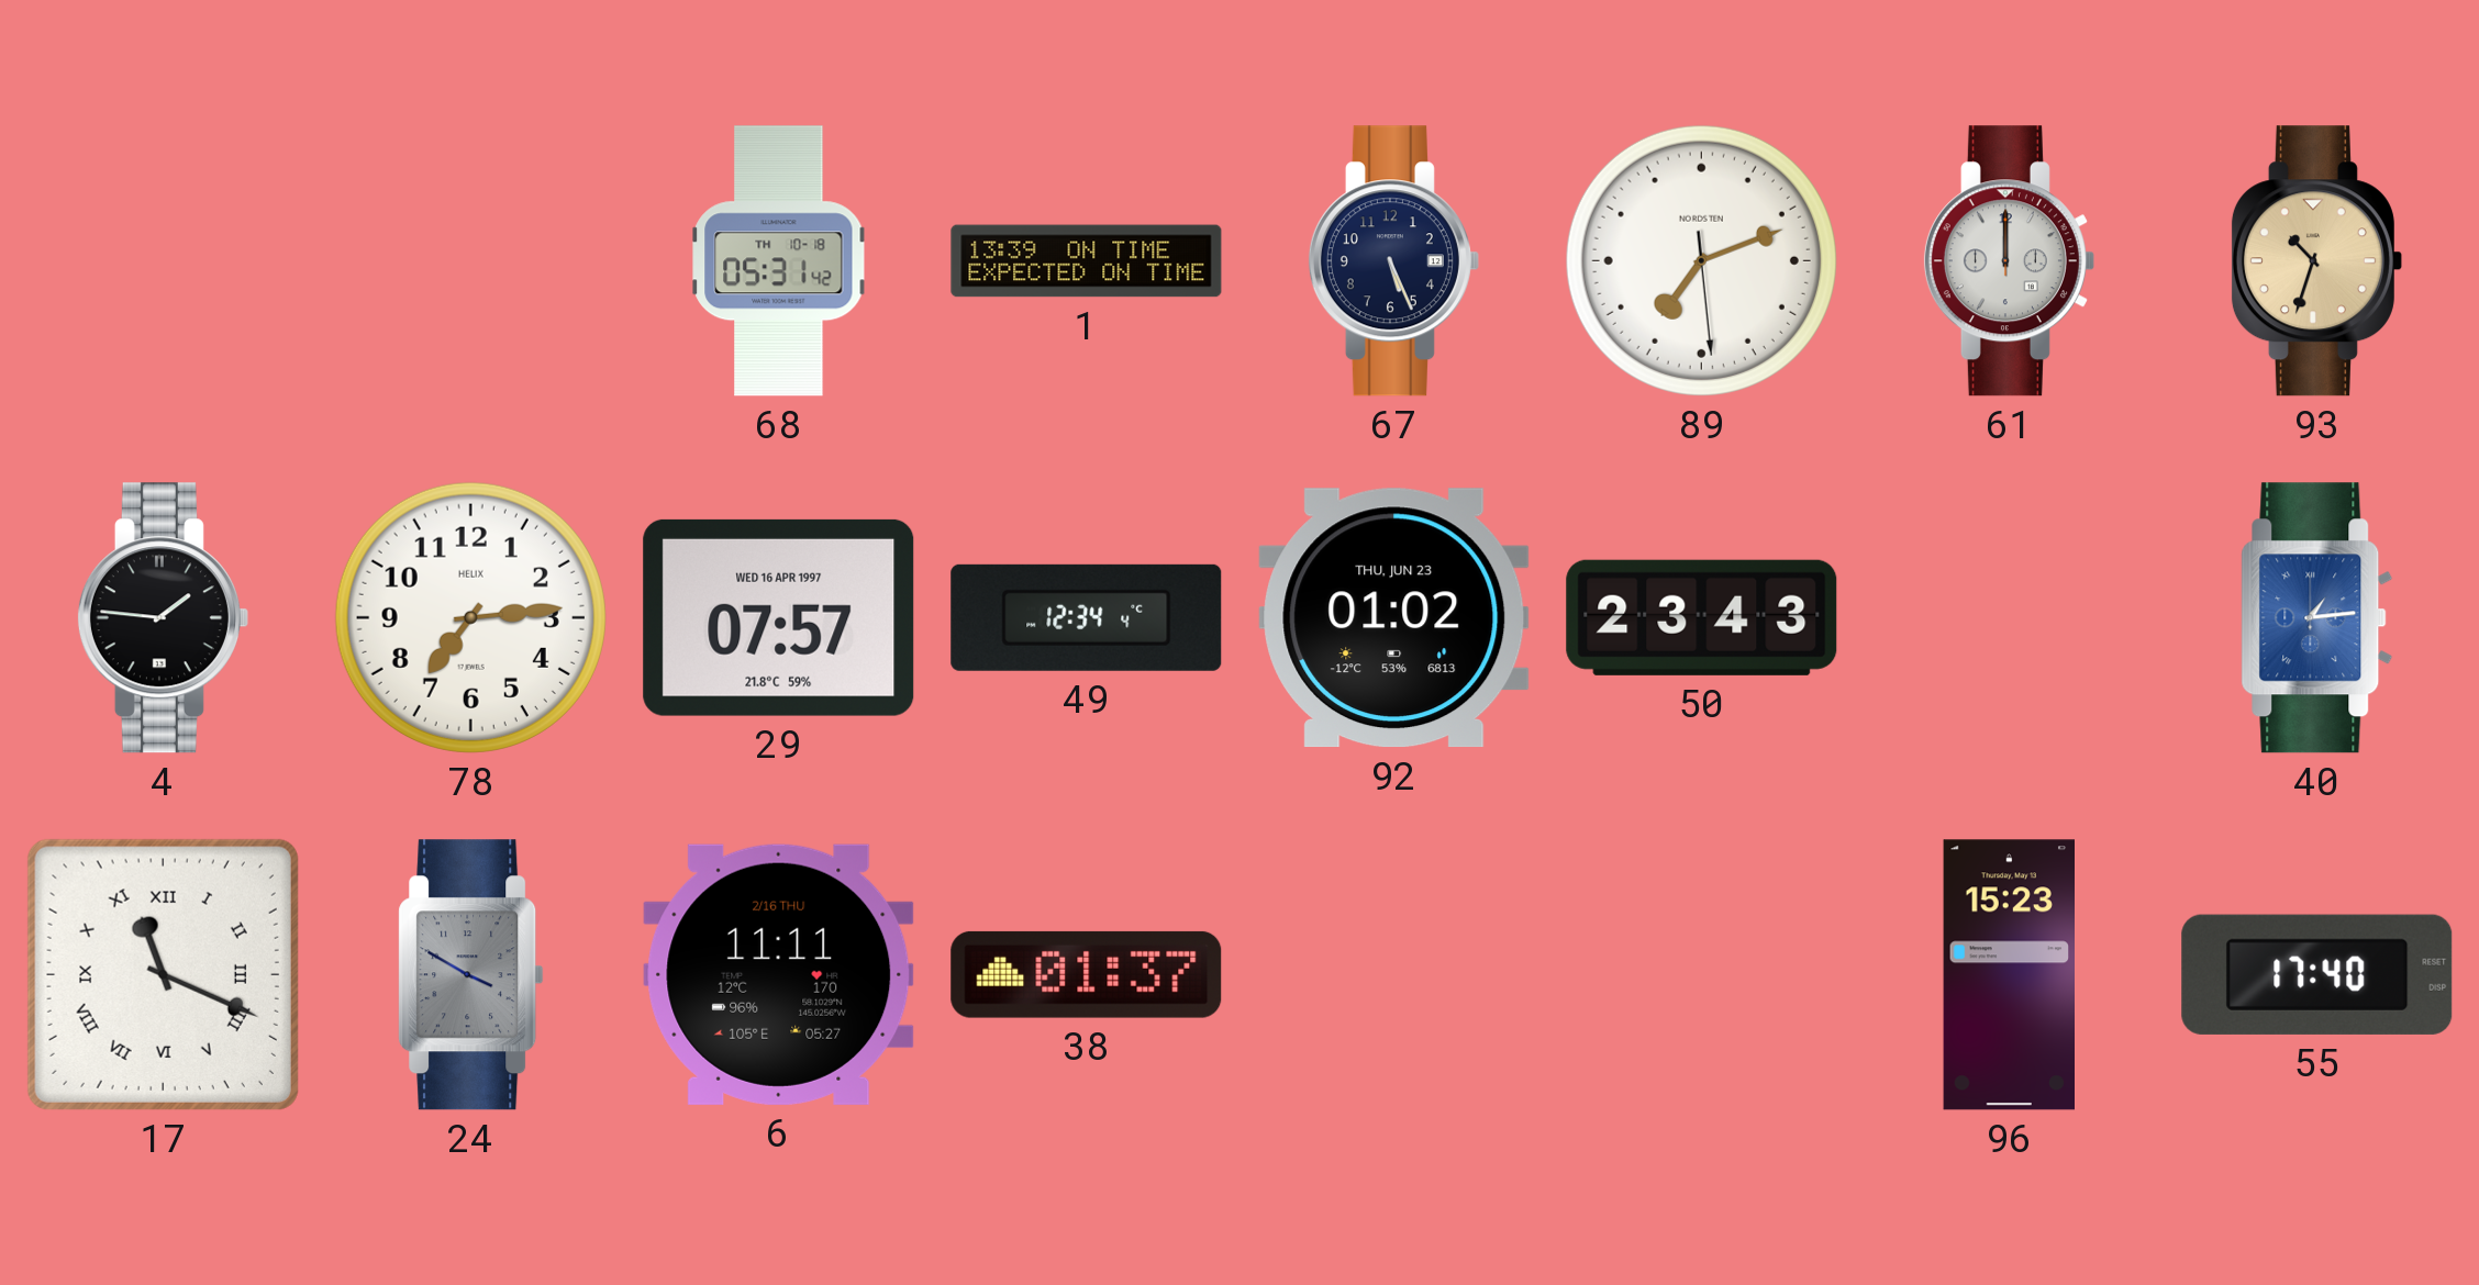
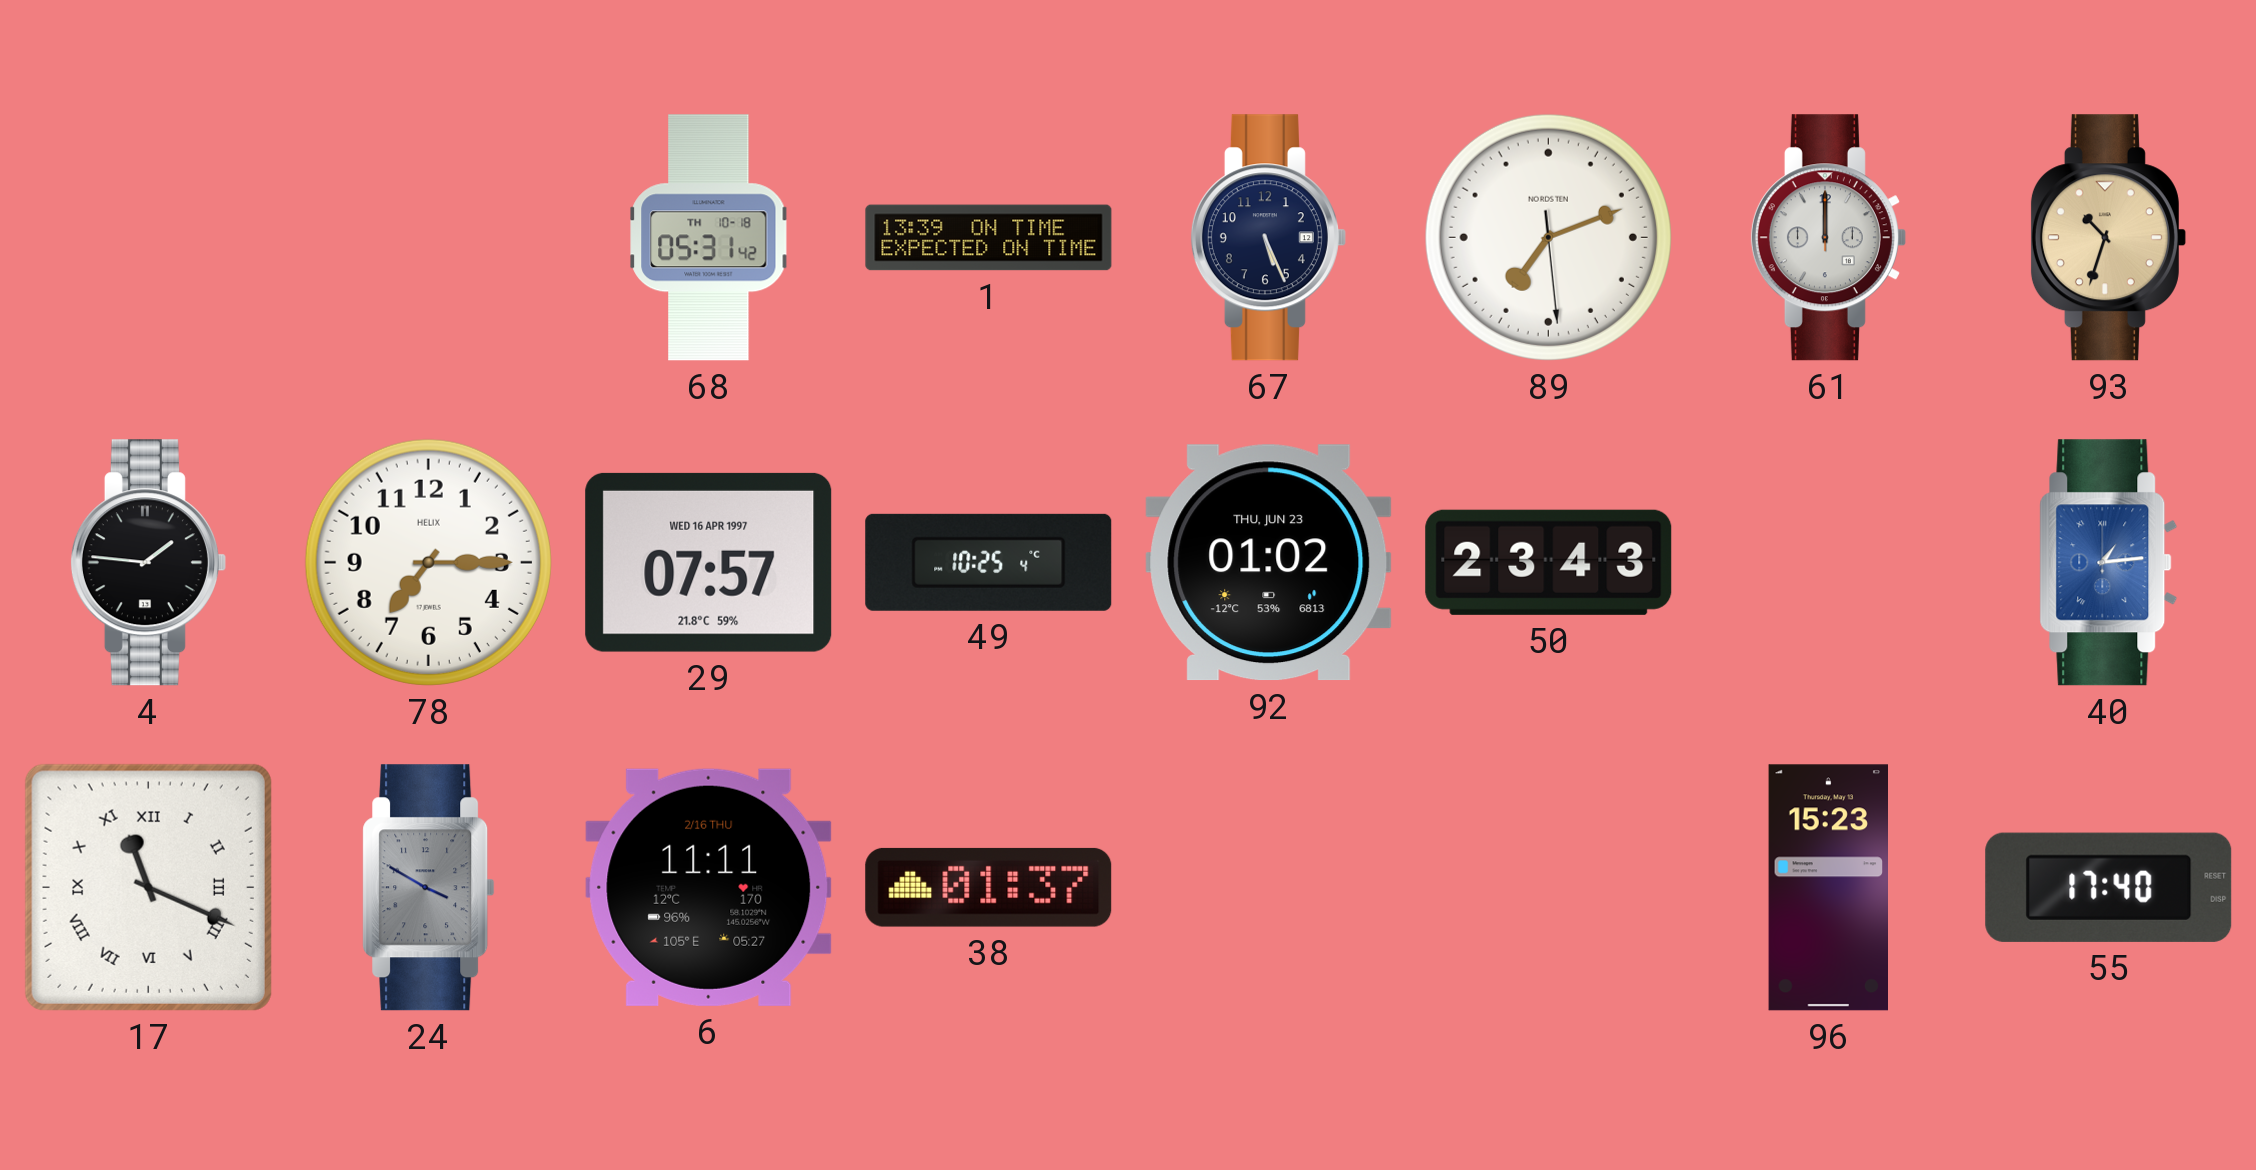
78: 7:14 -> 7:15
49: 12:34 -> 10:25
